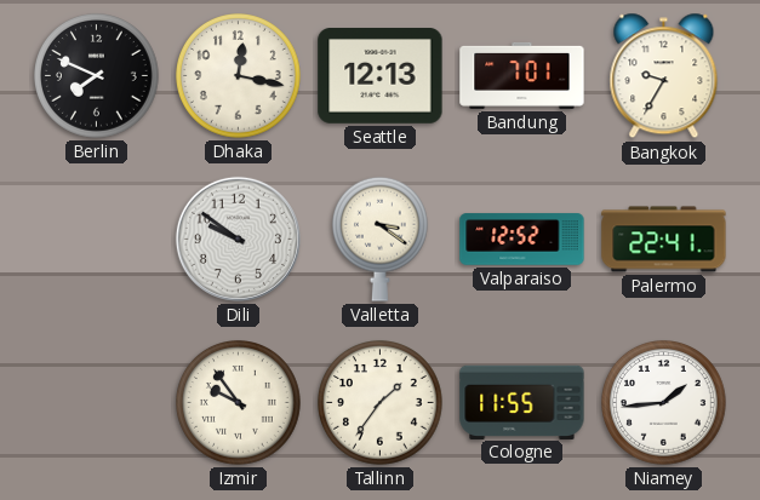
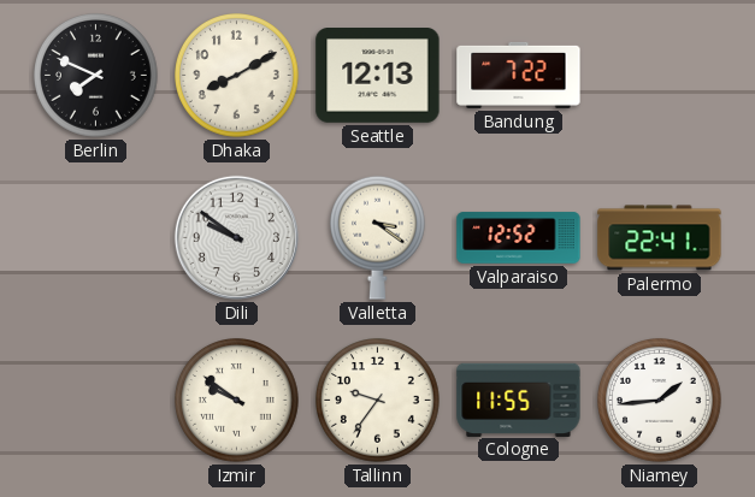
Dhaka: 12:17 -> 8:10
Bandung: 7:01 -> 7:22
Bangkok: 9:35 -> none
Izmir: 9:54 -> 9:51
Tallinn: 1:36 -> 9:36
